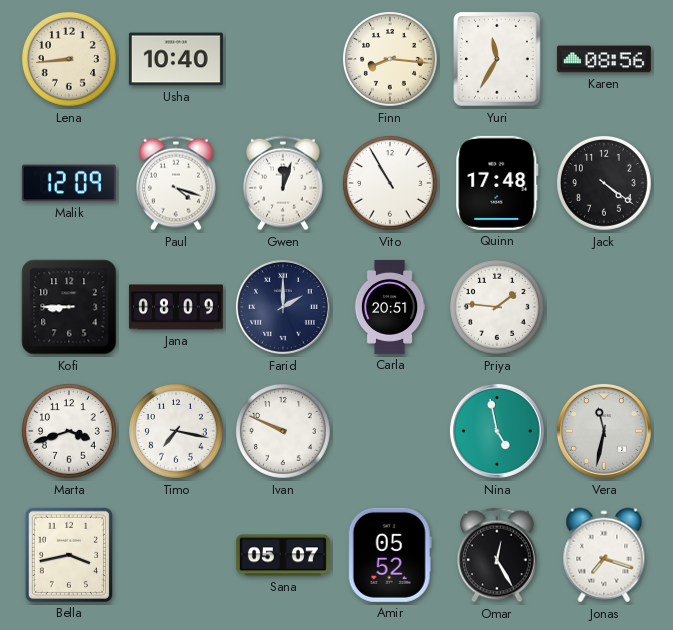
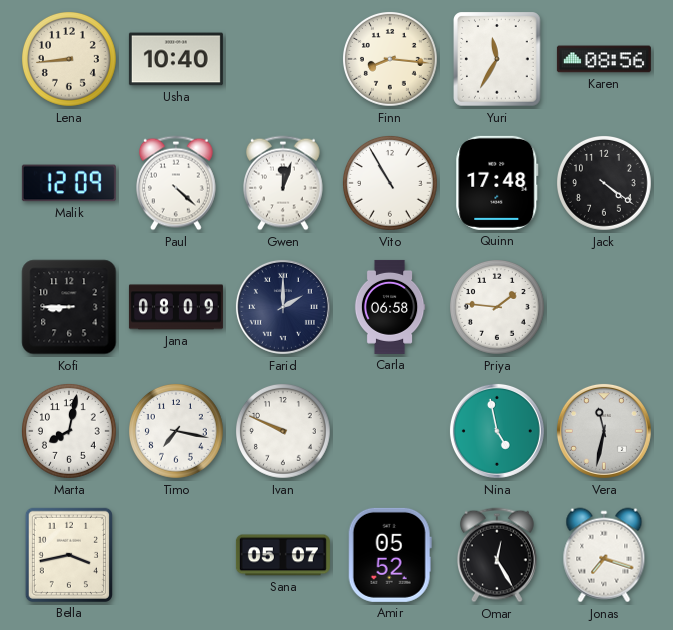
Paul: 4:18 -> 4:22
Carla: 20:51 -> 06:58
Marta: 3:42 -> 8:02
